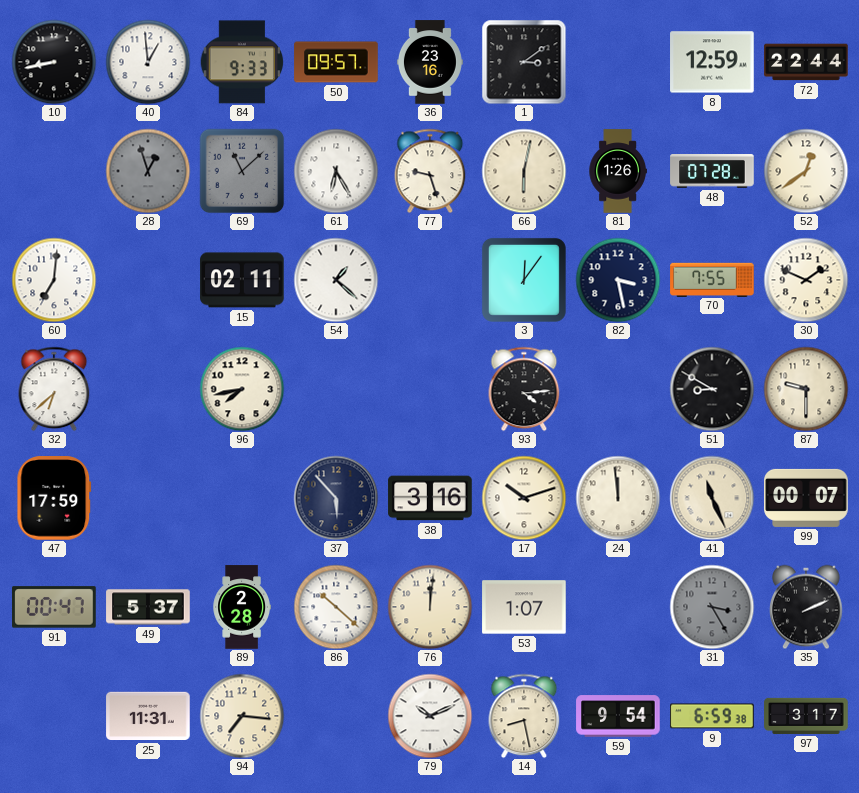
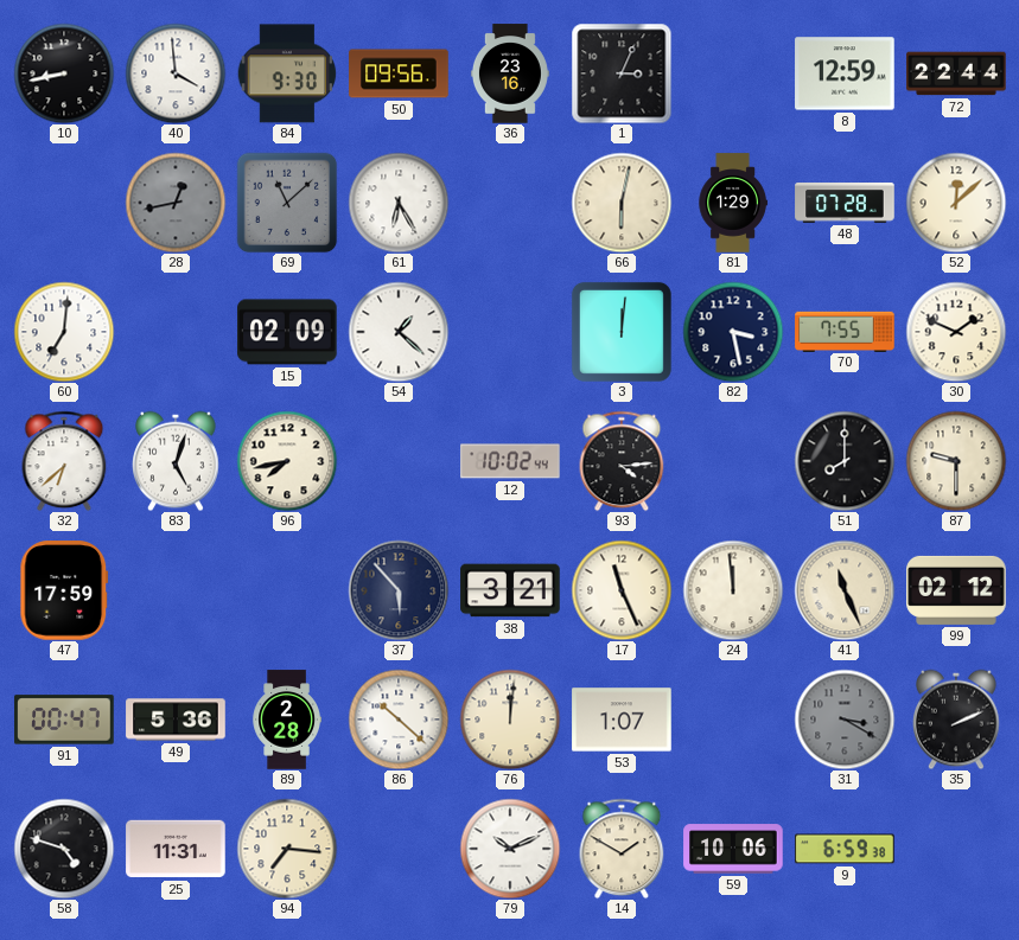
40: 12:59 -> 3:59
84: 9:33 -> 9:30
50: 09:57 -> 09:56
1: 3:09 -> 3:04
28: 12:57 -> 12:43
77: 9:27 -> none
81: 1:26 -> 1:29
52: 12:39 -> 12:08
15: 02:11 -> 02:09
3: 12:06 -> 12:01
83: none -> 5:03
12: none -> 10:02
51: 8:50 -> 8:00
38: 3:16 -> 3:21
17: 10:12 -> 11:26
99: 00:07 -> 02:12
49: 5:37 -> 5:36
31: 3:25 -> 3:20
58: none -> 4:48
14: 8:28 -> 1:50
59: 9:54 -> 10:06
97: 3:17 -> none
